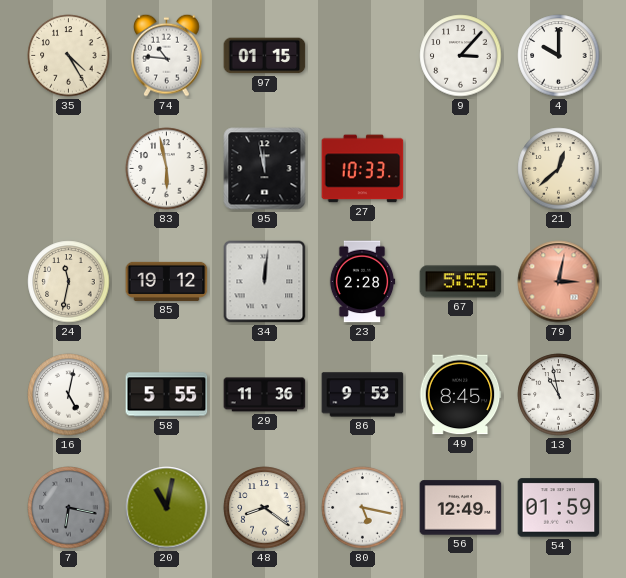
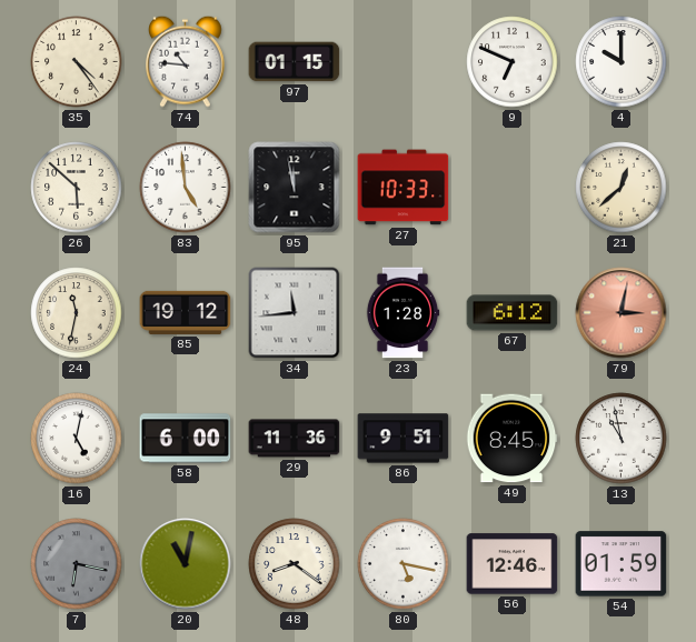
35: 4:25 -> 4:24
9: 3:07 -> 6:49
26: none -> 5:52
83: 5:58 -> 4:59
34: 12:01 -> 11:44
23: 2:28 -> 1:28
67: 5:55 -> 6:12
58: 5:55 -> 6:00
86: 9:53 -> 9:51
56: 12:49 -> 12:46
